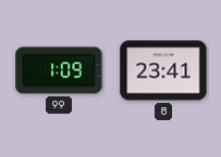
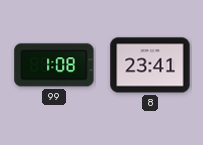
99: 1:09 -> 1:08
